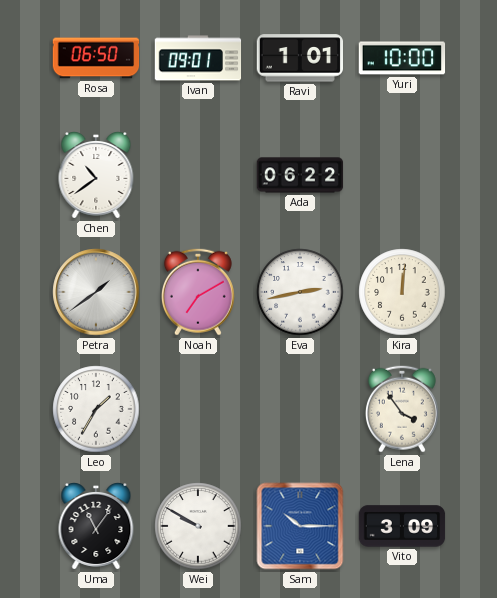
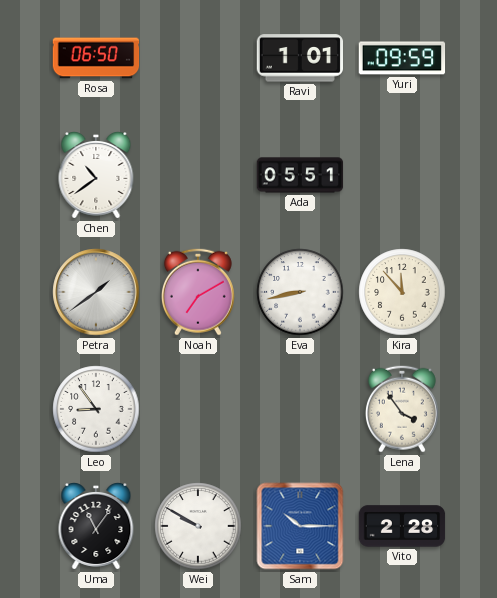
Ivan: 09:01 -> none
Yuri: 10:00 -> 09:59
Ada: 06:22 -> 05:51
Eva: 2:43 -> 8:43
Kira: 12:01 -> 11:53
Leo: 1:35 -> 8:54
Vito: 3:09 -> 2:28
